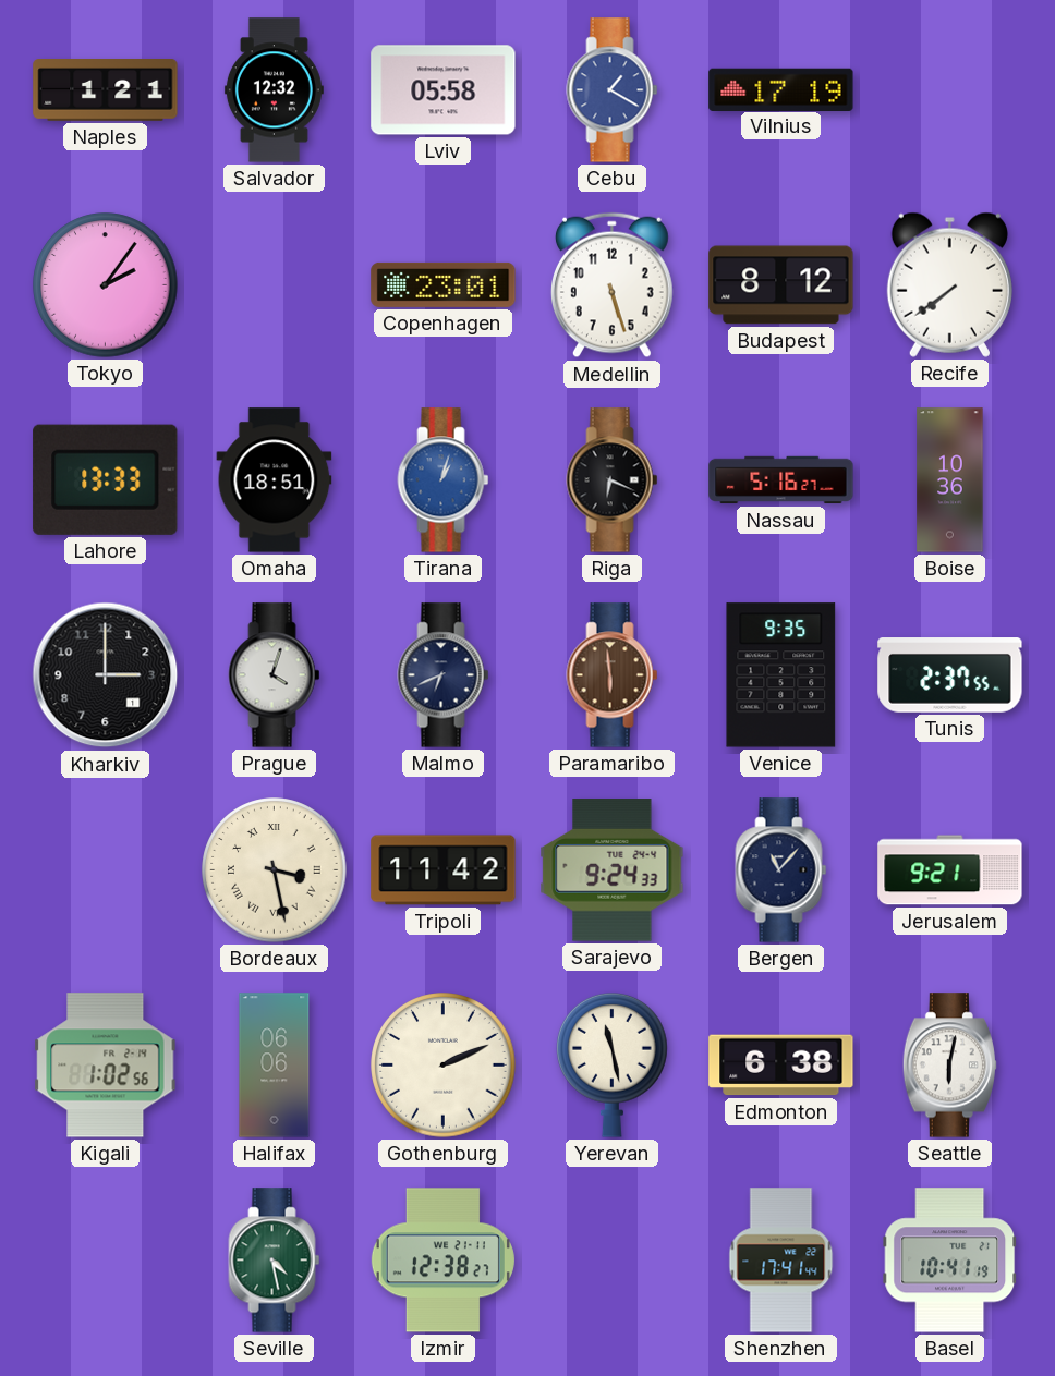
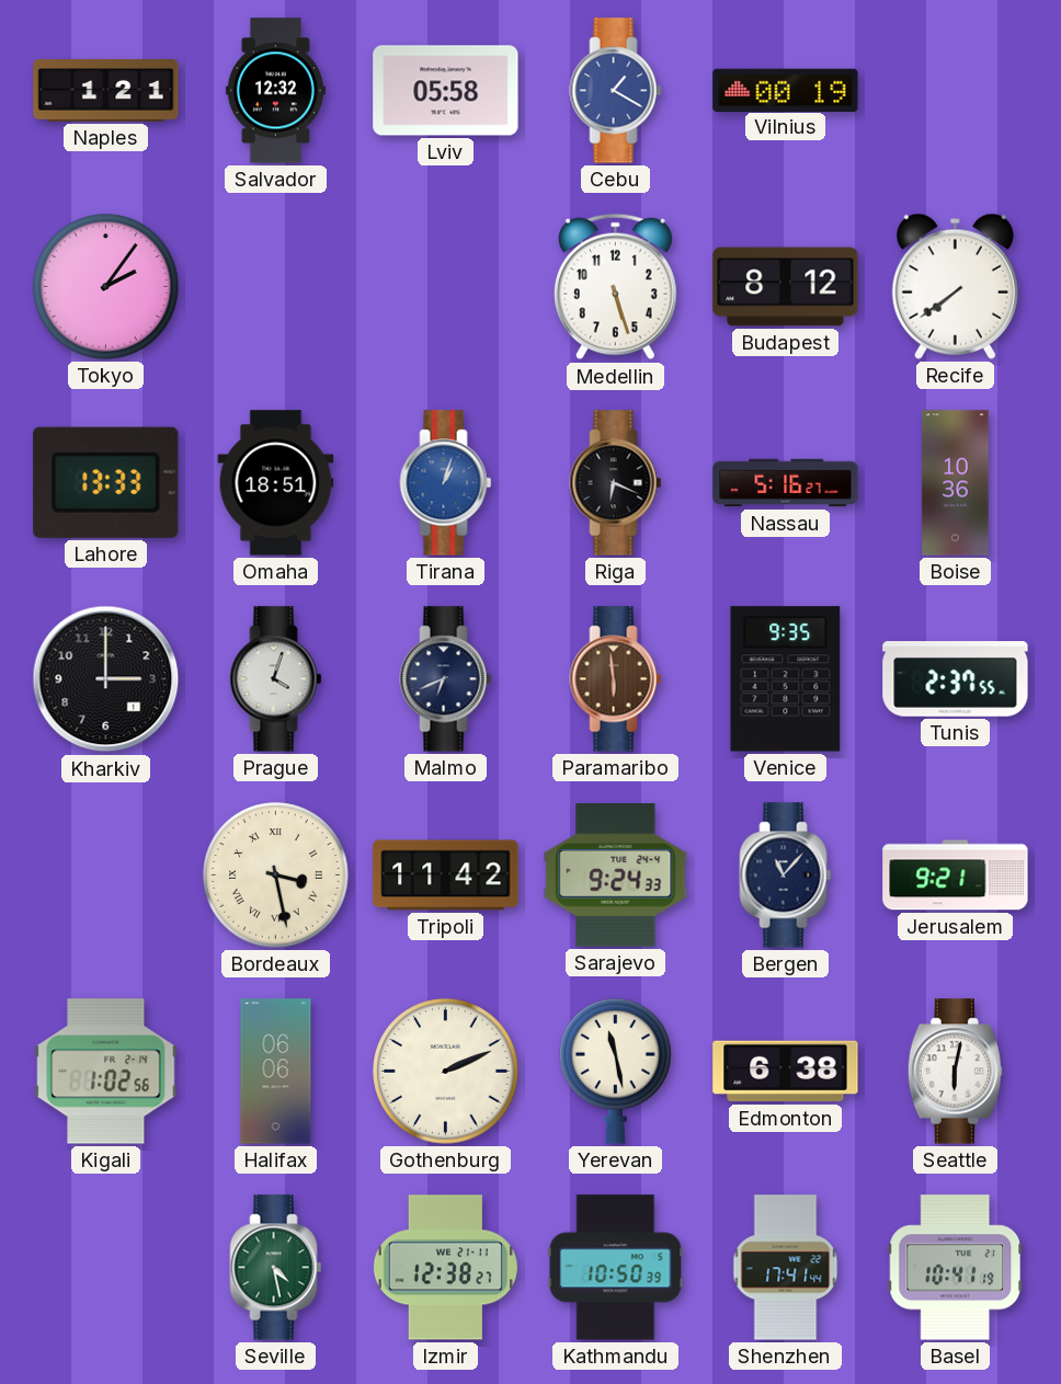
Vilnius: 17:19 -> 00:19
Copenhagen: 23:01 -> none
Kathmandu: none -> 10:50
